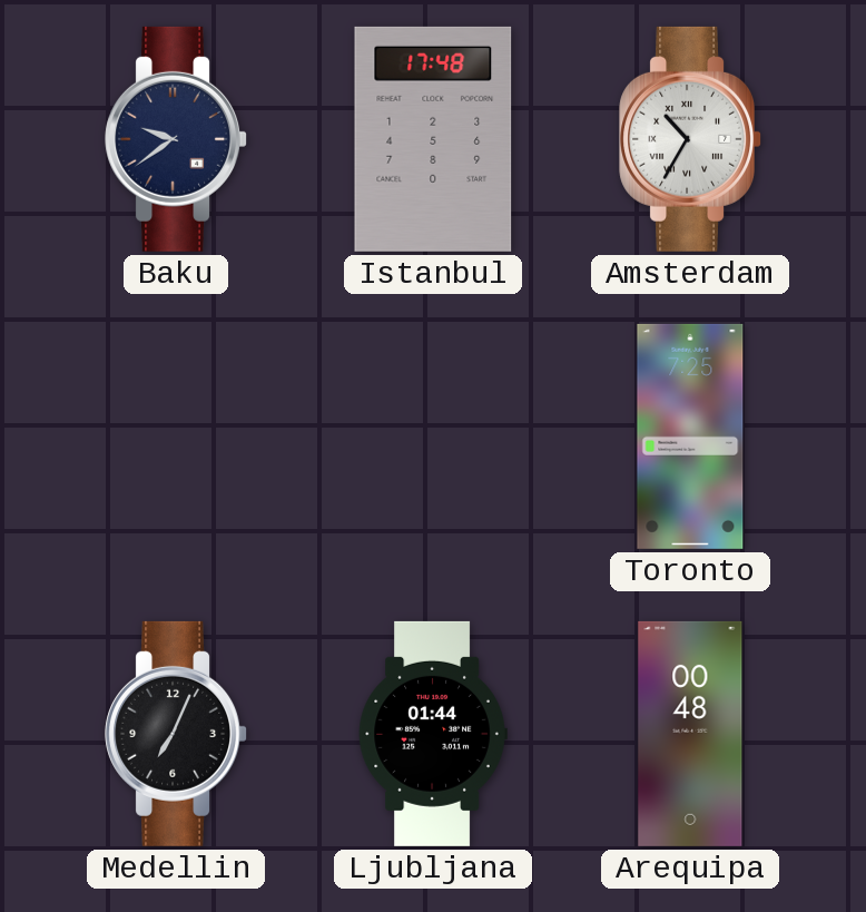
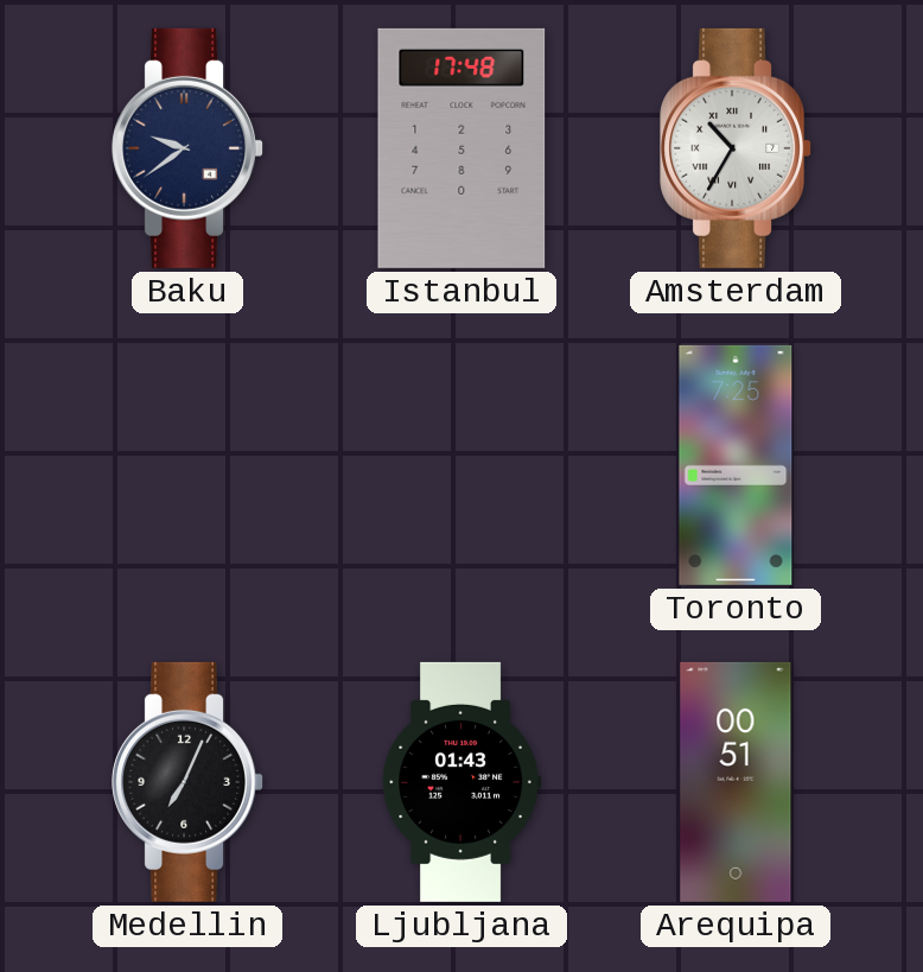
Ljubljana: 01:44 -> 01:43
Arequipa: 00:48 -> 00:51
